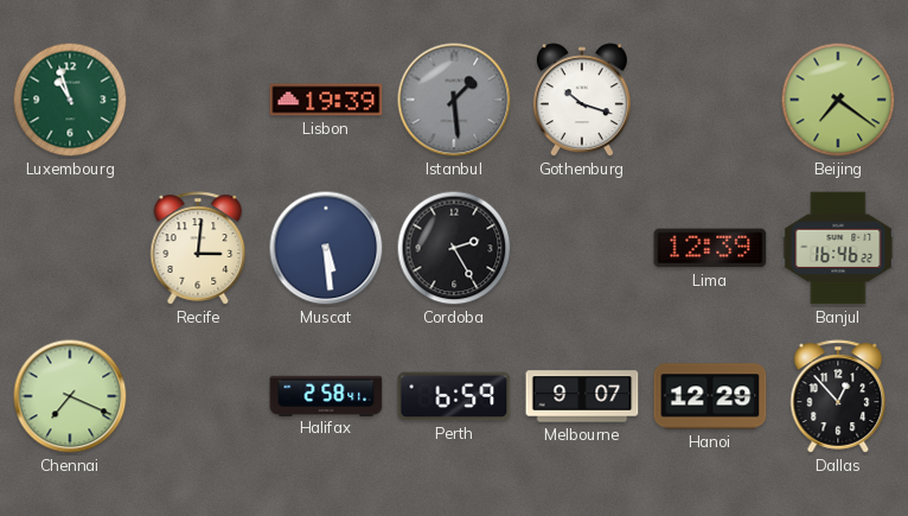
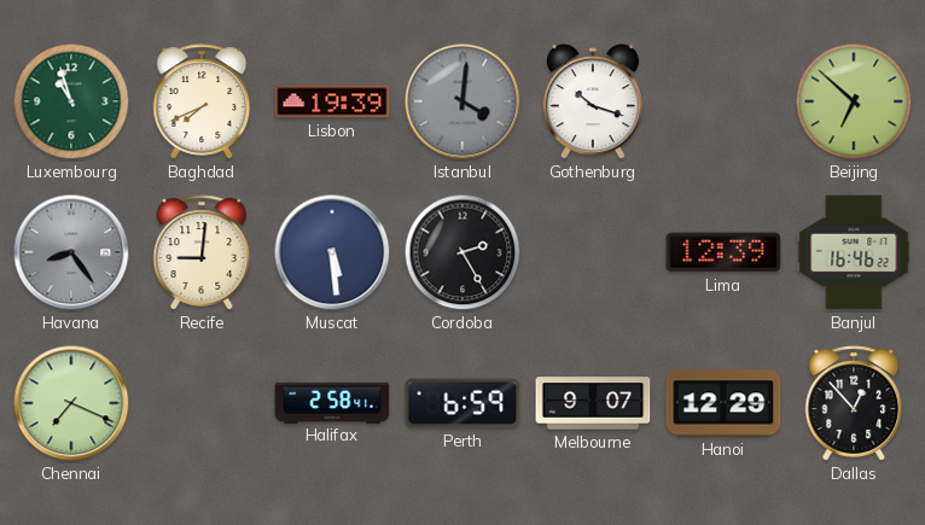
Baghdad: none -> 7:41
Istanbul: 1:29 -> 4:01
Beijing: 7:21 -> 6:52
Havana: none -> 8:24
Recife: 3:01 -> 9:01
